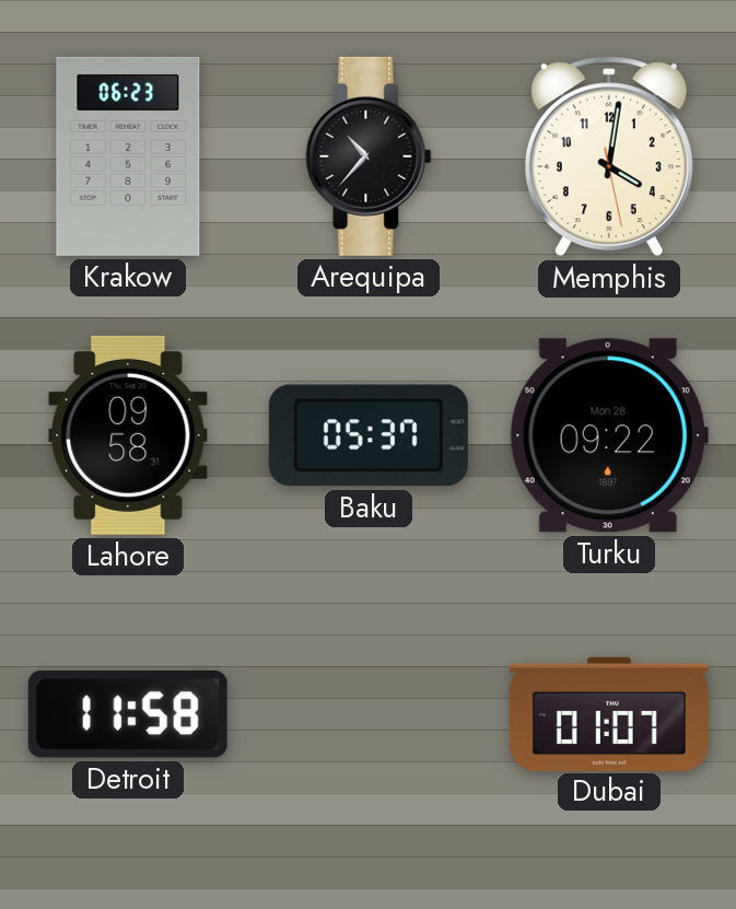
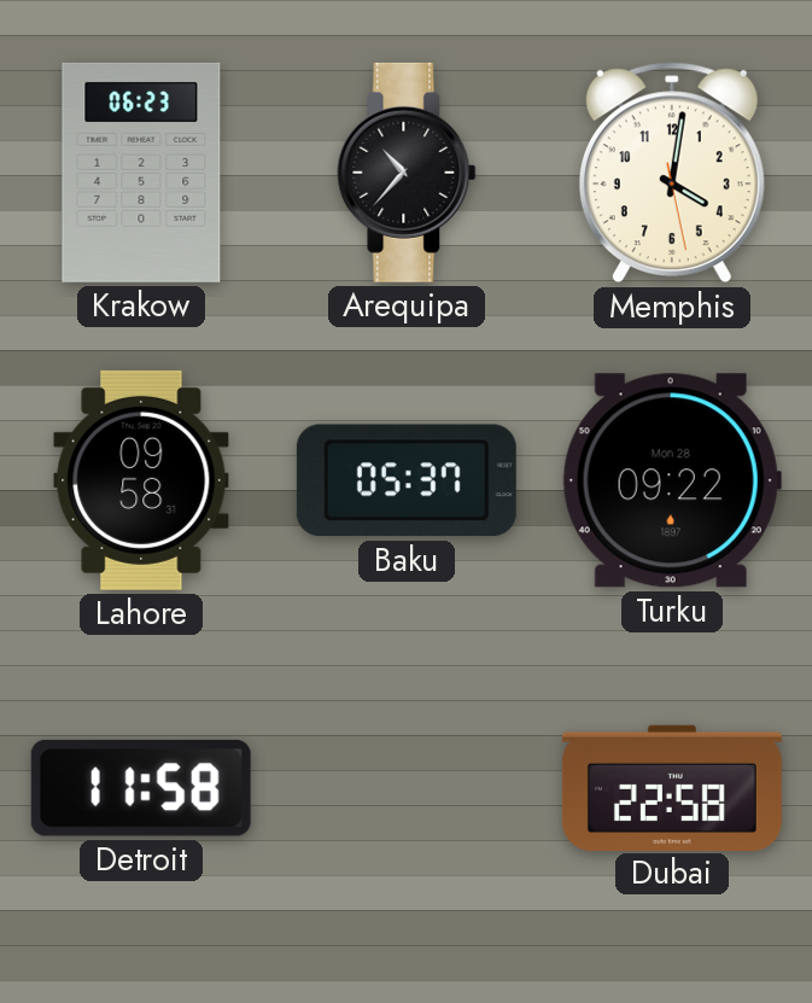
Dubai: 01:07 -> 22:58
